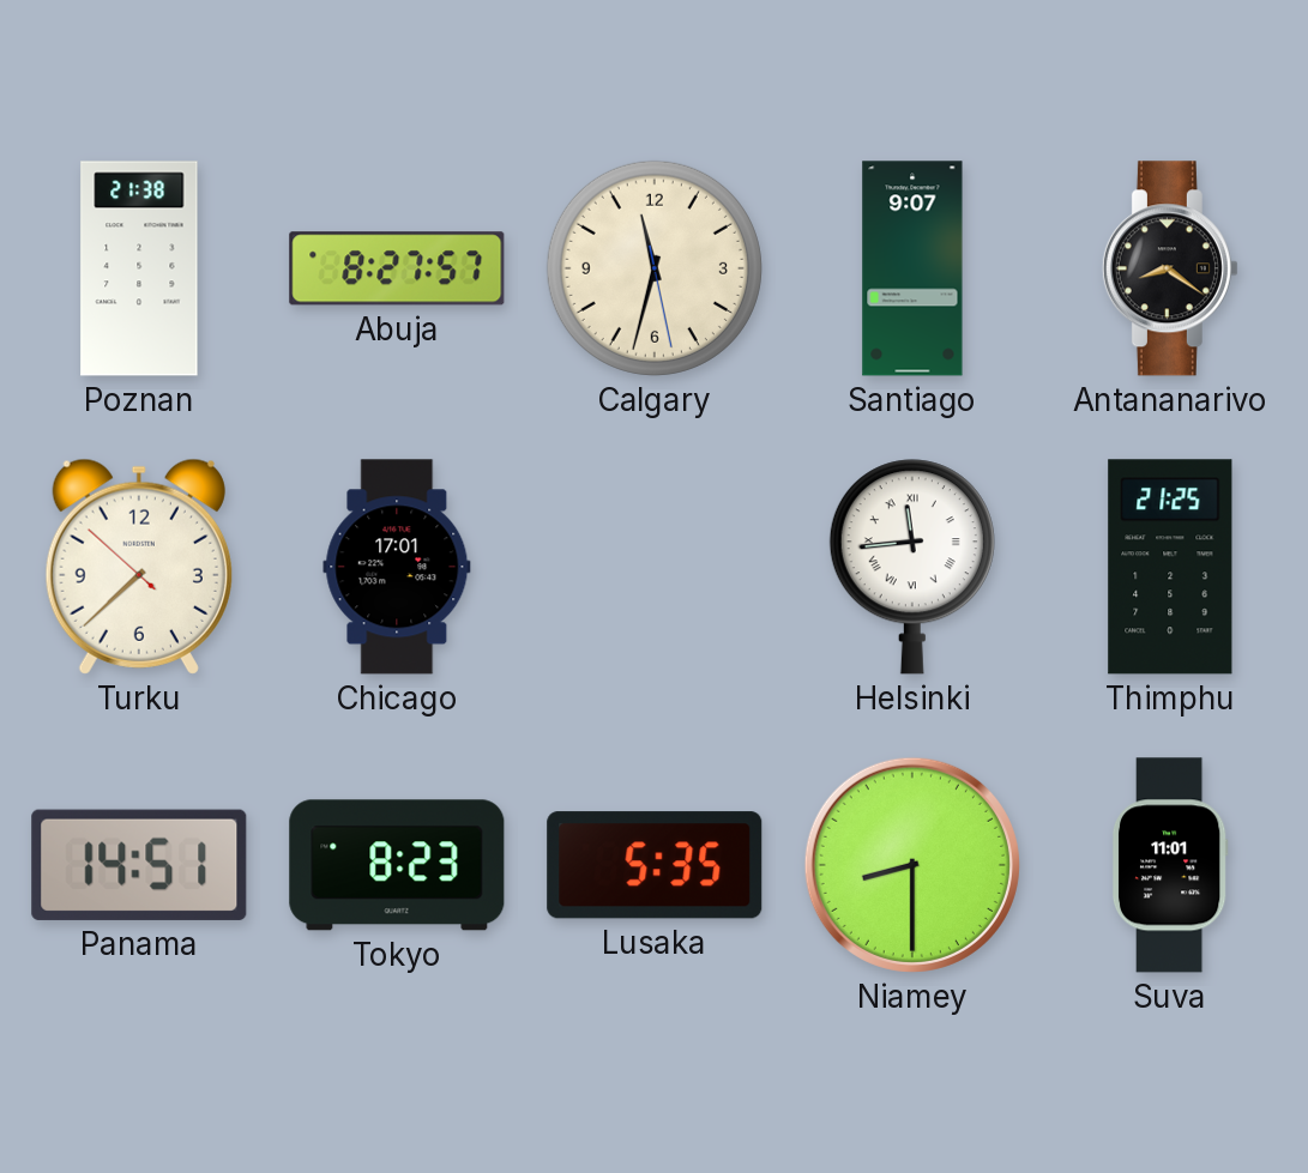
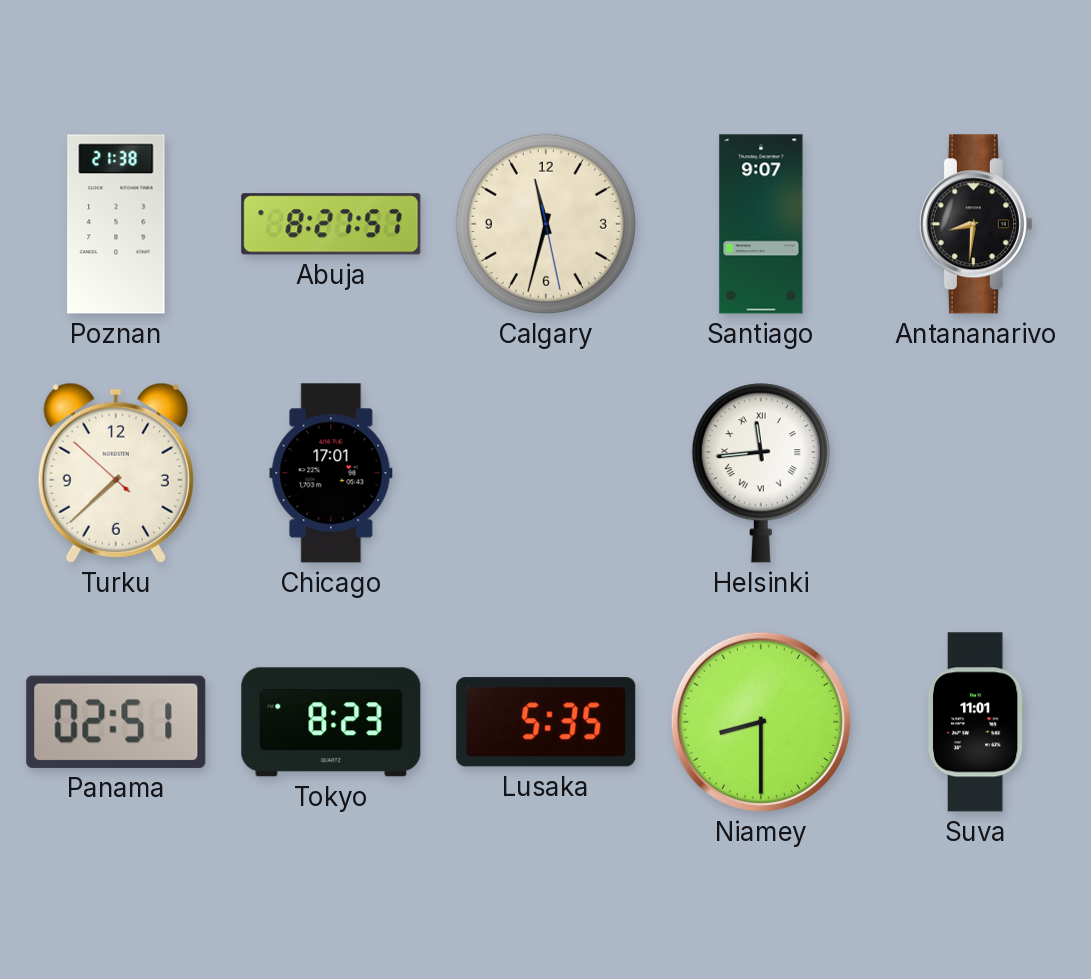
Antananarivo: 8:21 -> 8:31
Thimphu: 21:25 -> none
Panama: 14:51 -> 02:51
